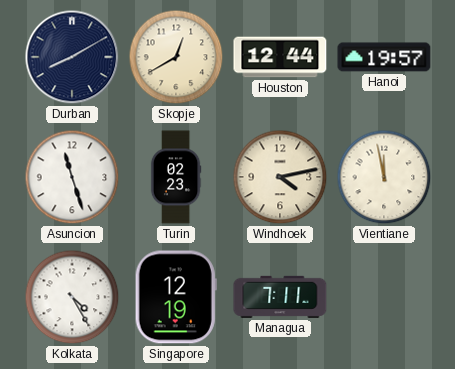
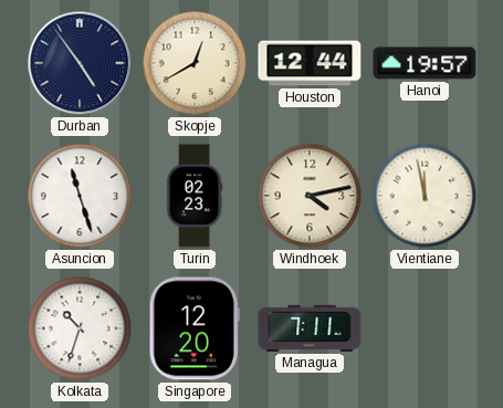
Durban: 8:10 -> 4:54
Kolkata: 4:25 -> 10:33
Singapore: 12:19 -> 12:20
